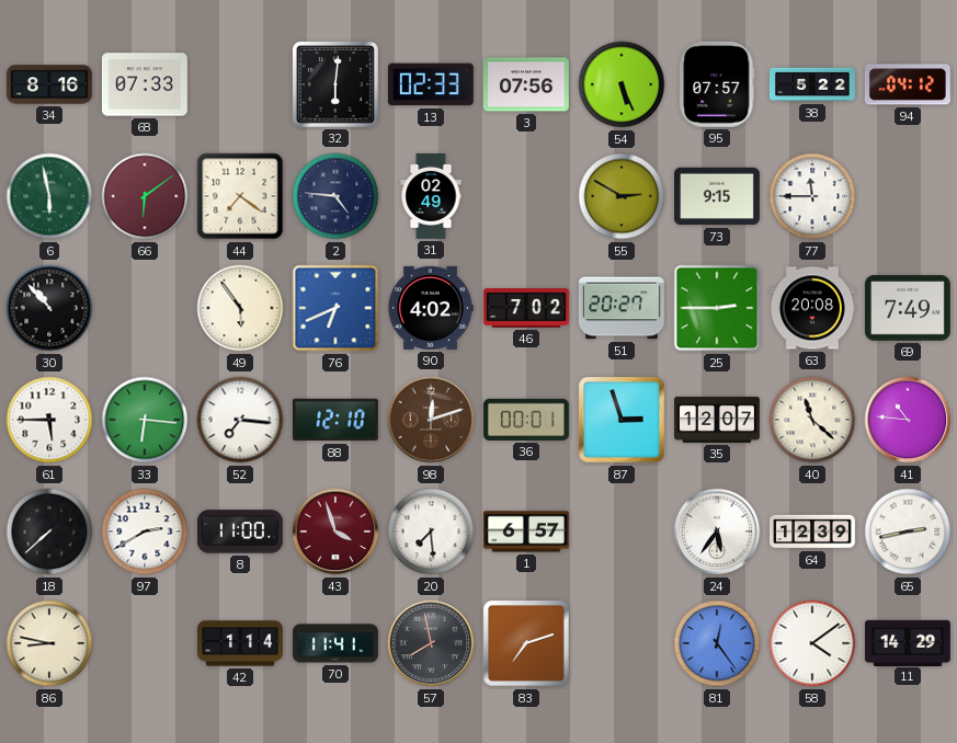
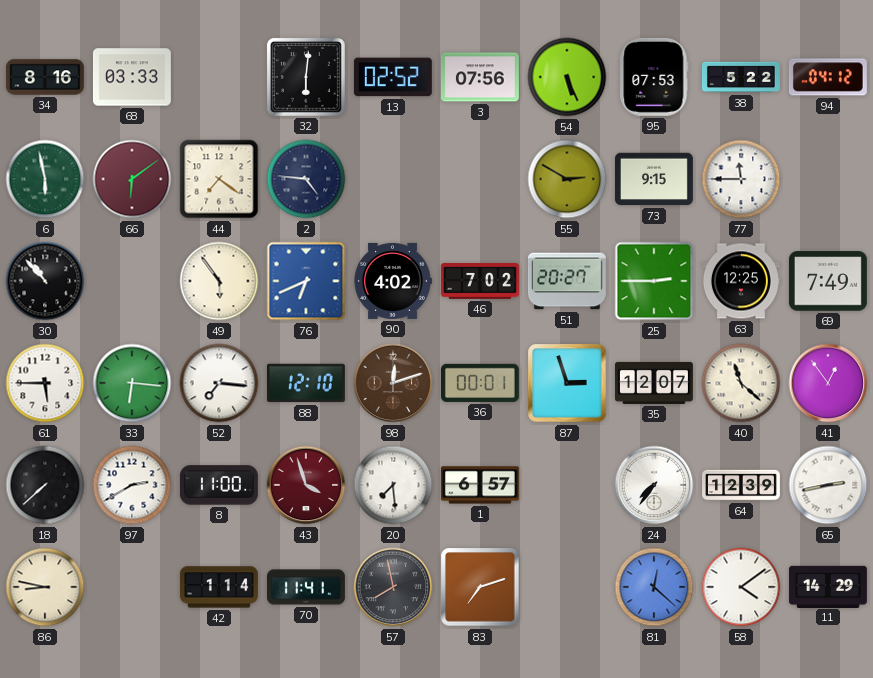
68: 07:33 -> 03:33
13: 02:33 -> 02:52
95: 07:57 -> 07:53
31: 02:49 -> none
63: 20:08 -> 12:25
41: 10:46 -> 12:54
24: 5:36 -> 7:36
81: 12:24 -> 12:22
